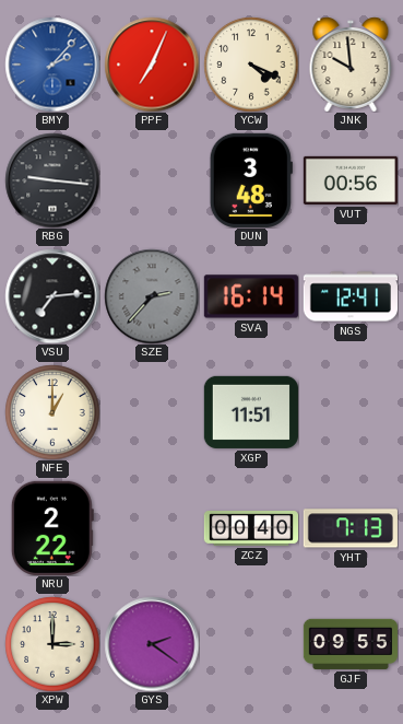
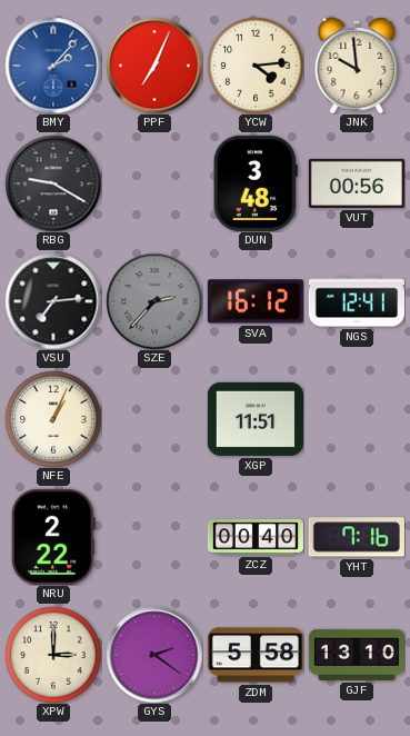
YCW: 4:19 -> 4:14
RBG: 9:16 -> 9:20
SVA: 16:14 -> 16:12
NFE: 1:00 -> 1:04
YHT: 7:13 -> 7:16
ZDM: none -> 5:58
GJF: 09:55 -> 13:10
